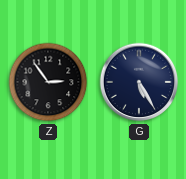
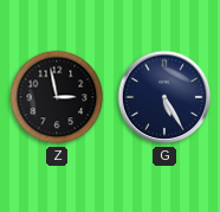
Z: 2:54 -> 2:58
